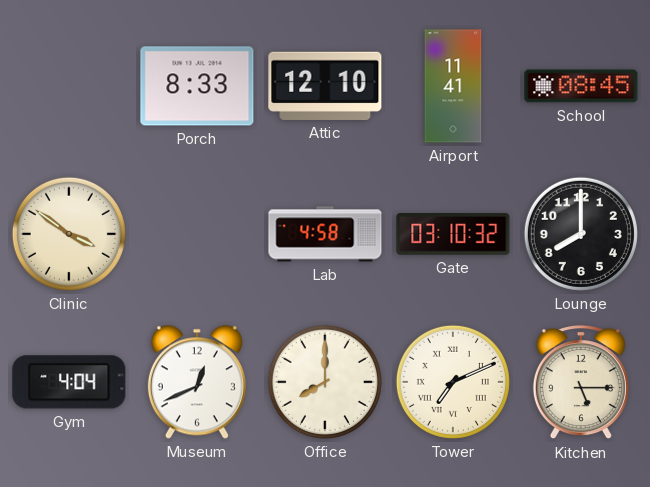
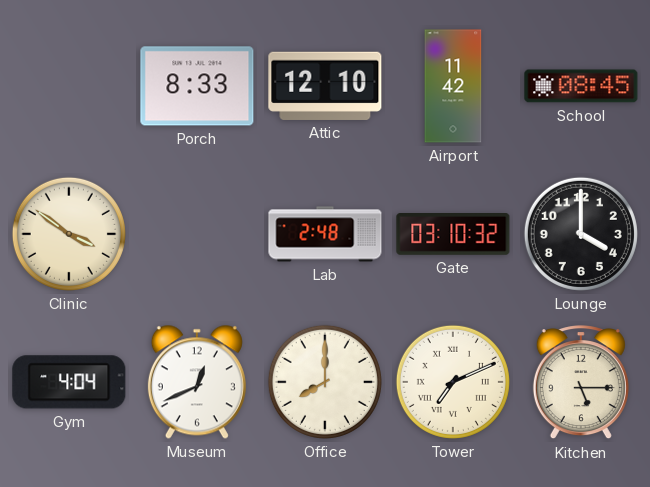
Airport: 11:41 -> 11:42
Lab: 4:58 -> 2:48
Lounge: 8:00 -> 4:00
